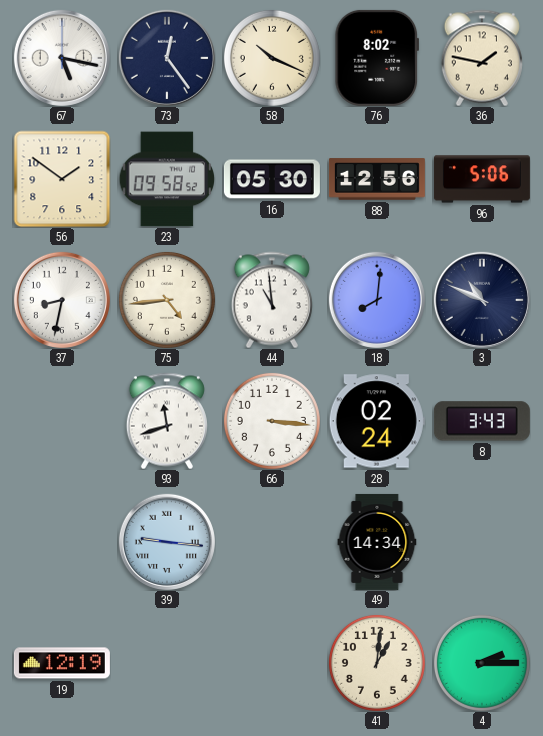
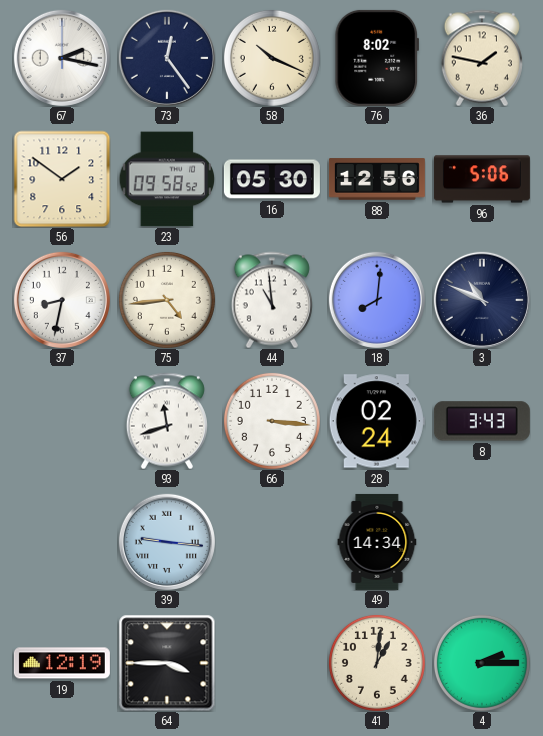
67: 5:17 -> 2:17
64: none -> 3:45
